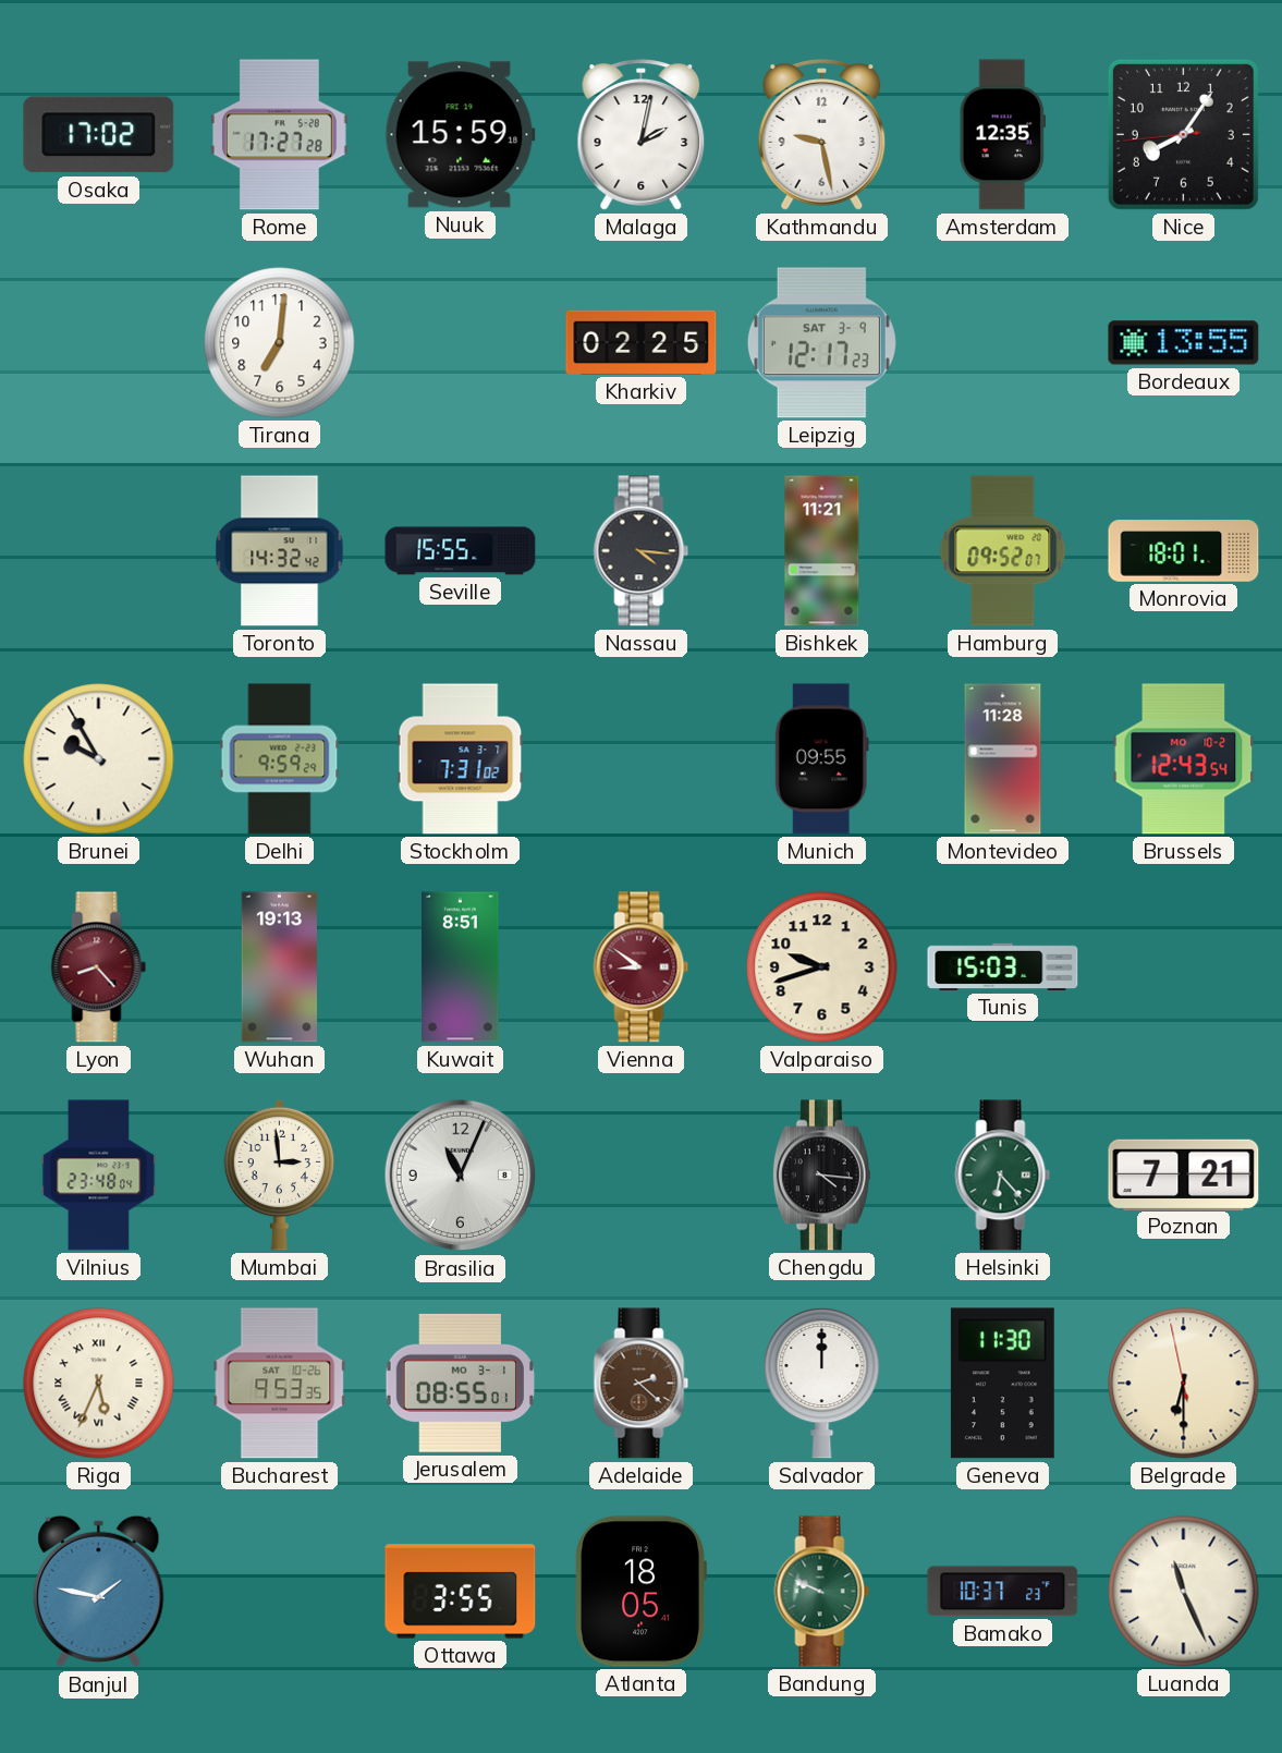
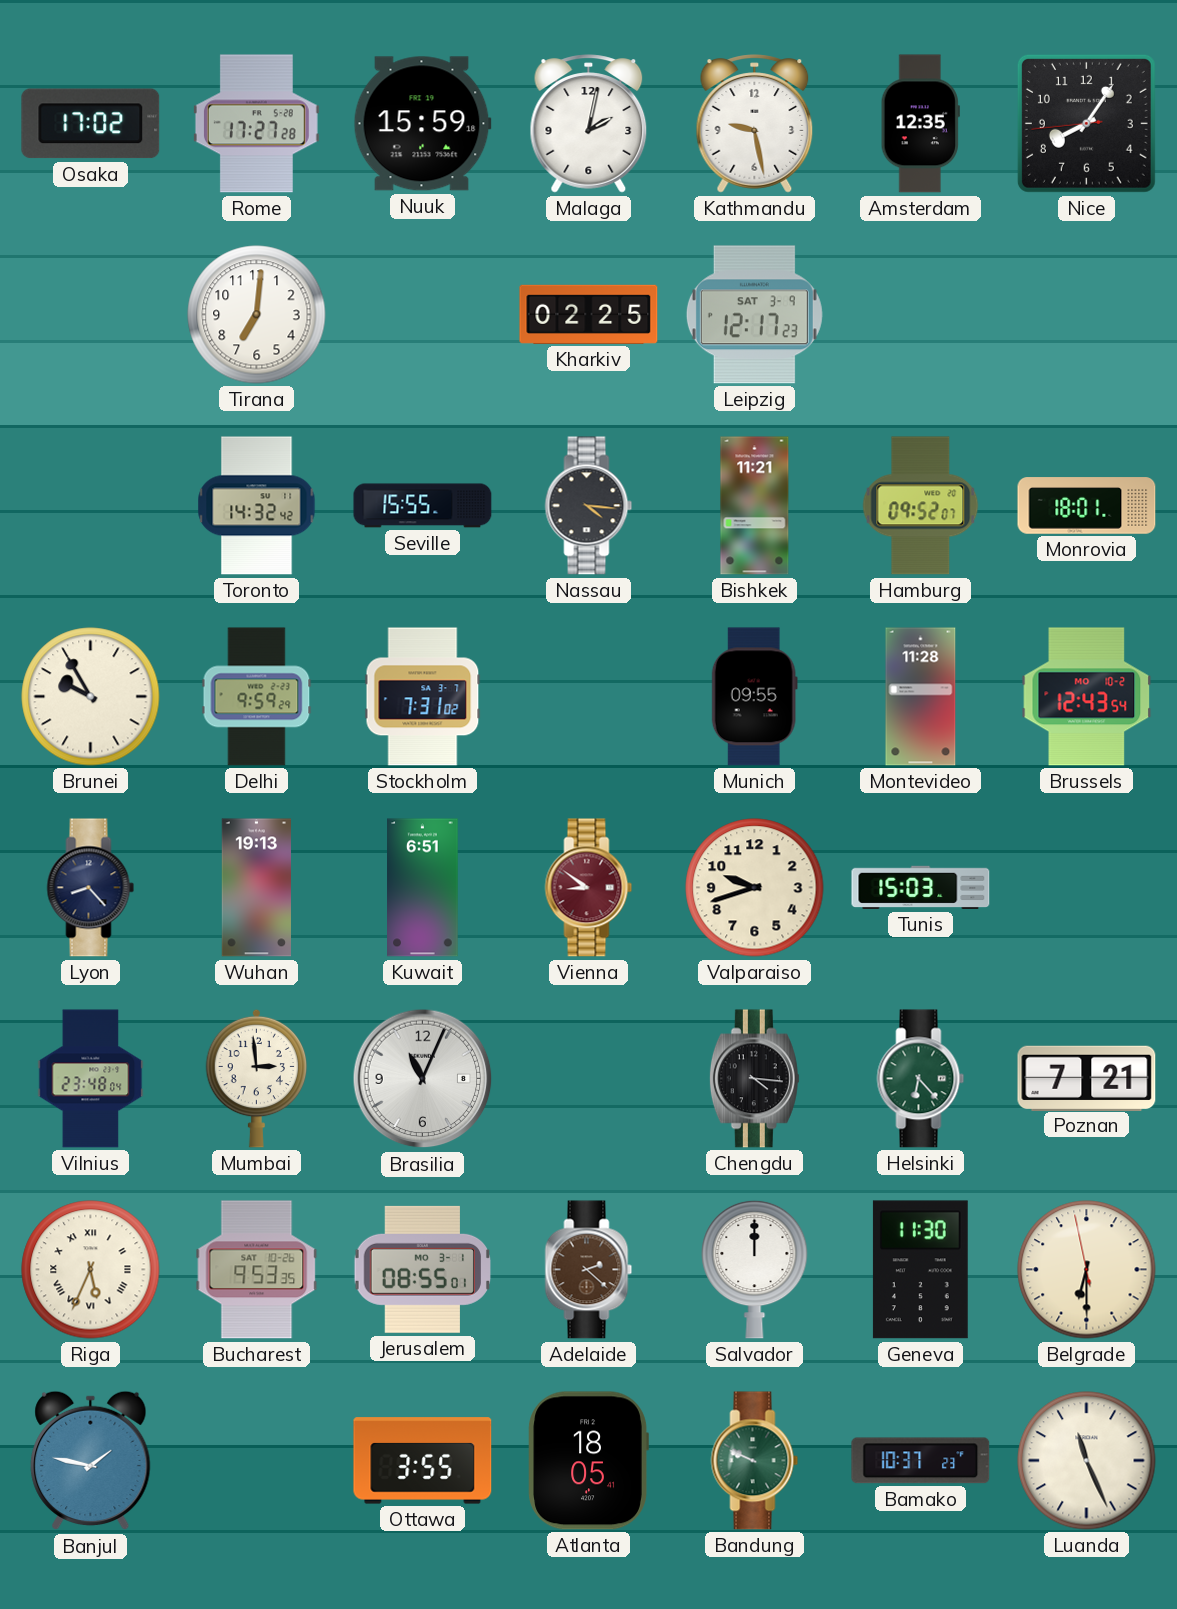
Bordeaux: 13:55 -> none
Lyon dial: burgundy -> navy
Kuwait: 8:51 -> 6:51
